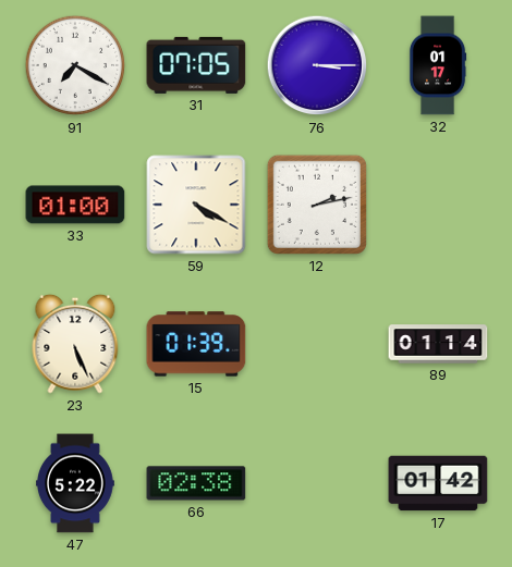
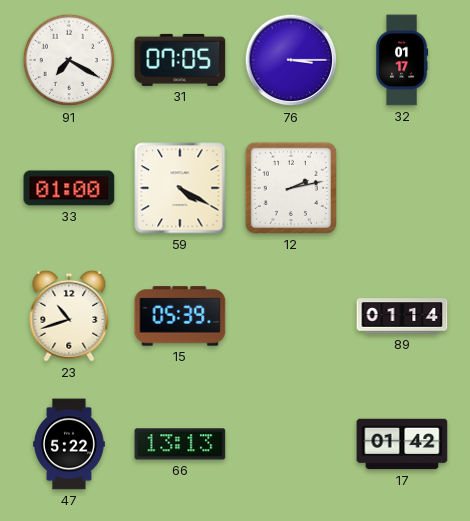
23: 5:26 -> 10:42
15: 01:39 -> 05:39
66: 02:38 -> 13:13
